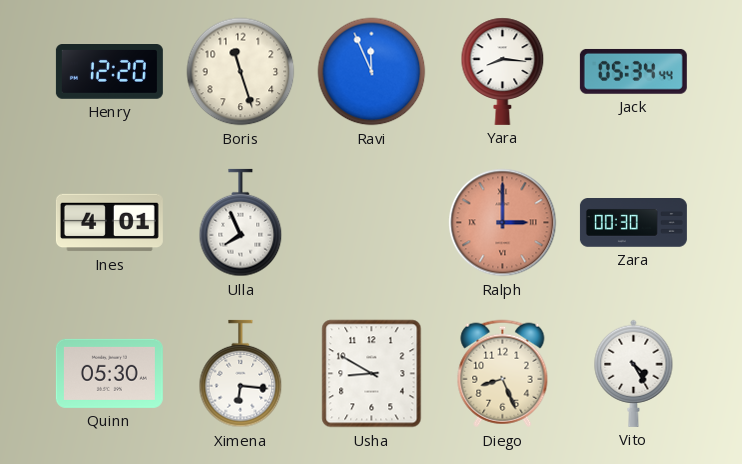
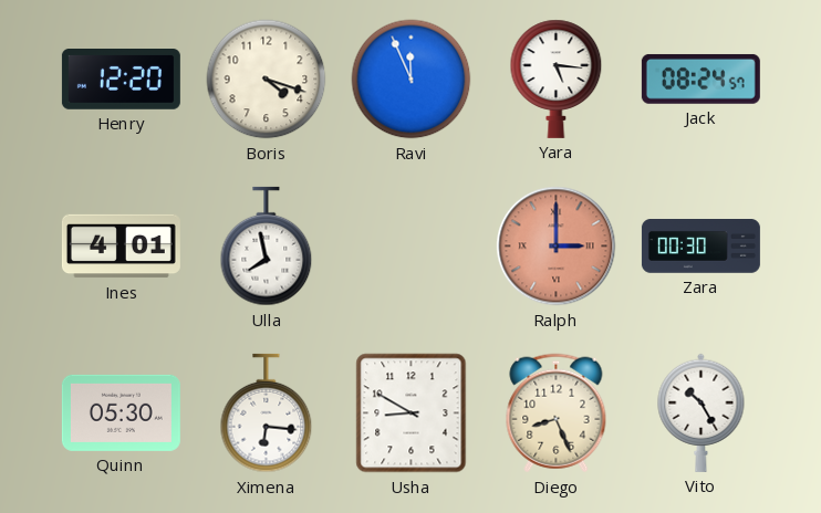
Boris: 11:27 -> 4:18
Yara: 8:16 -> 5:16
Jack: 05:34 -> 08:24
Ulla: 7:56 -> 7:58
Vito: 4:25 -> 10:25
